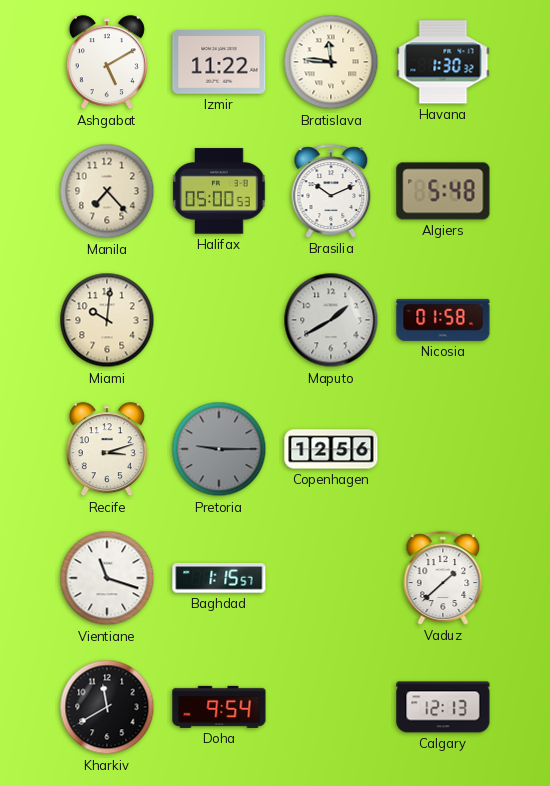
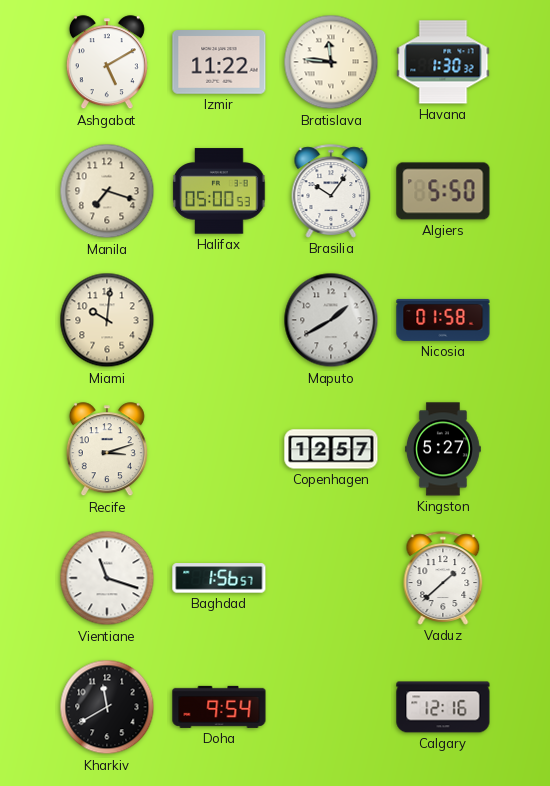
Manila: 7:23 -> 7:18
Brasilia: 10:11 -> 10:06
Algiers: 5:48 -> 5:50
Pretoria: 9:15 -> none
Copenhagen: 12:56 -> 12:57
Kingston: none -> 5:27
Baghdad: 1:15 -> 1:56
Calgary: 12:13 -> 12:16
